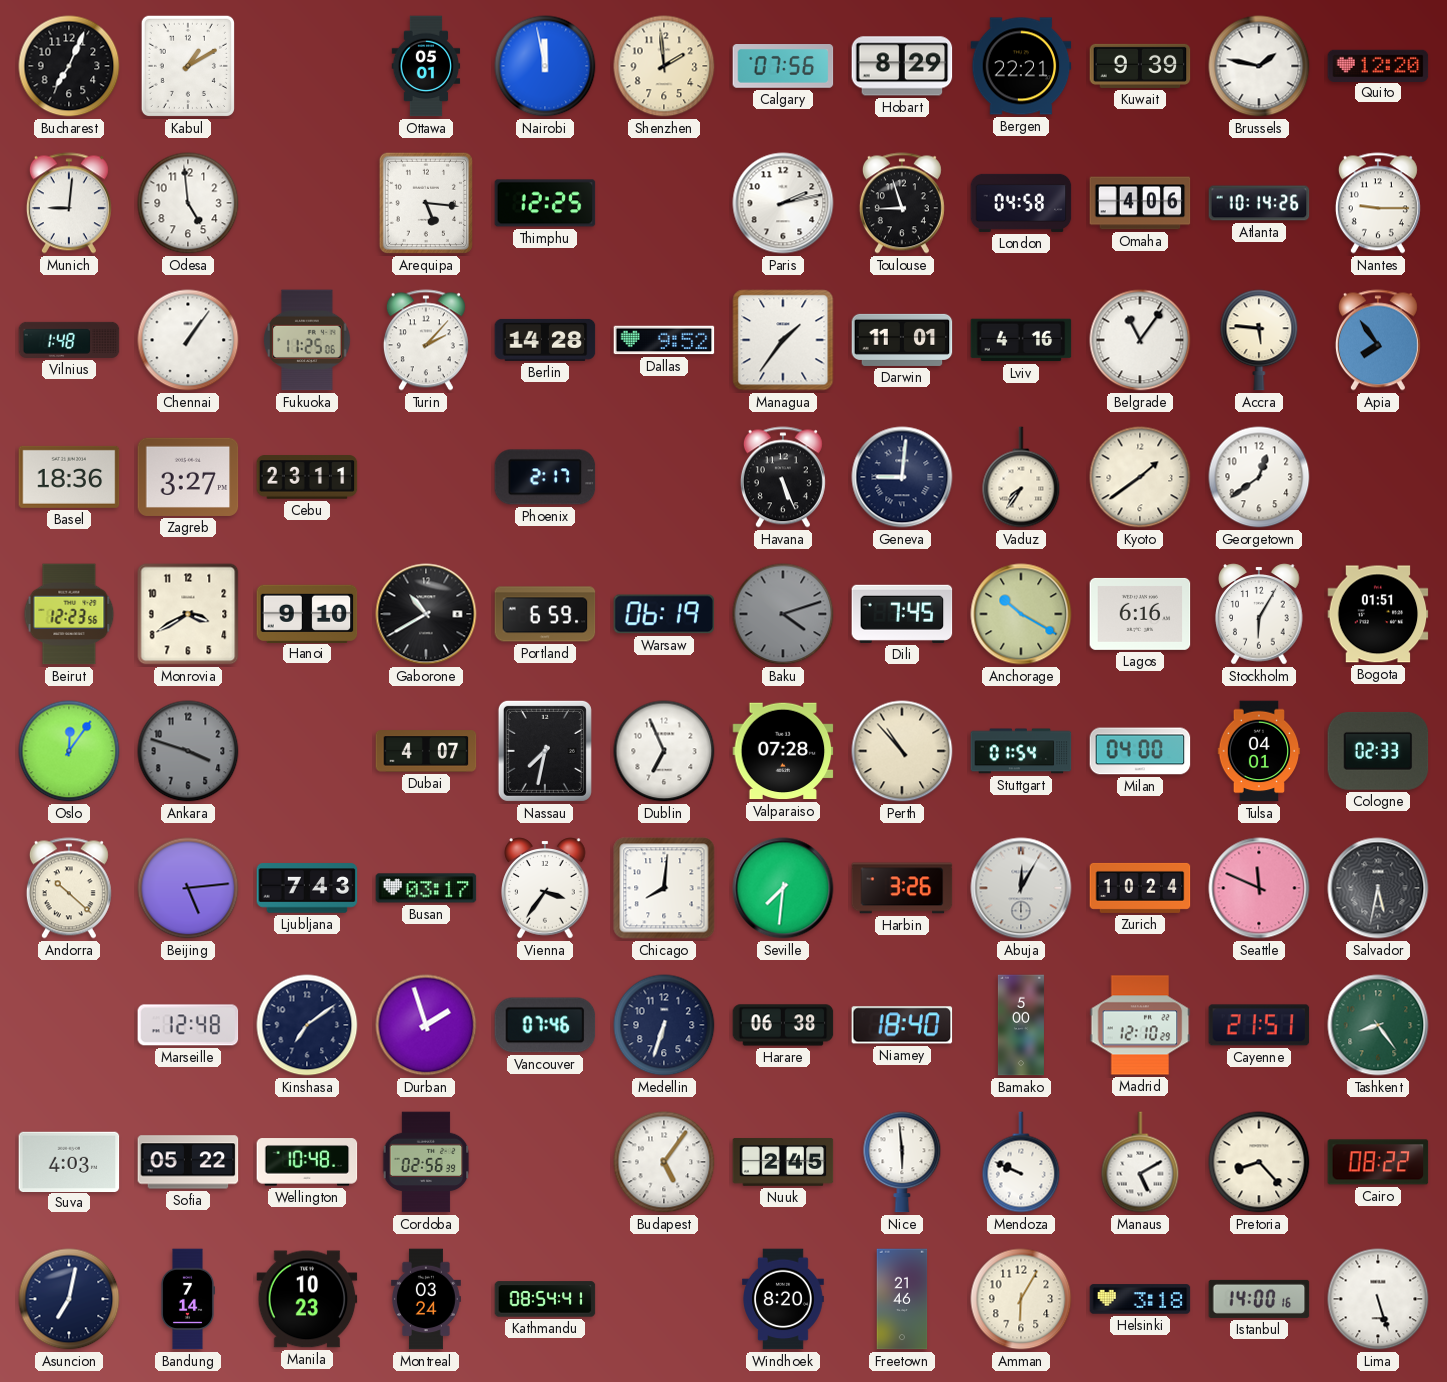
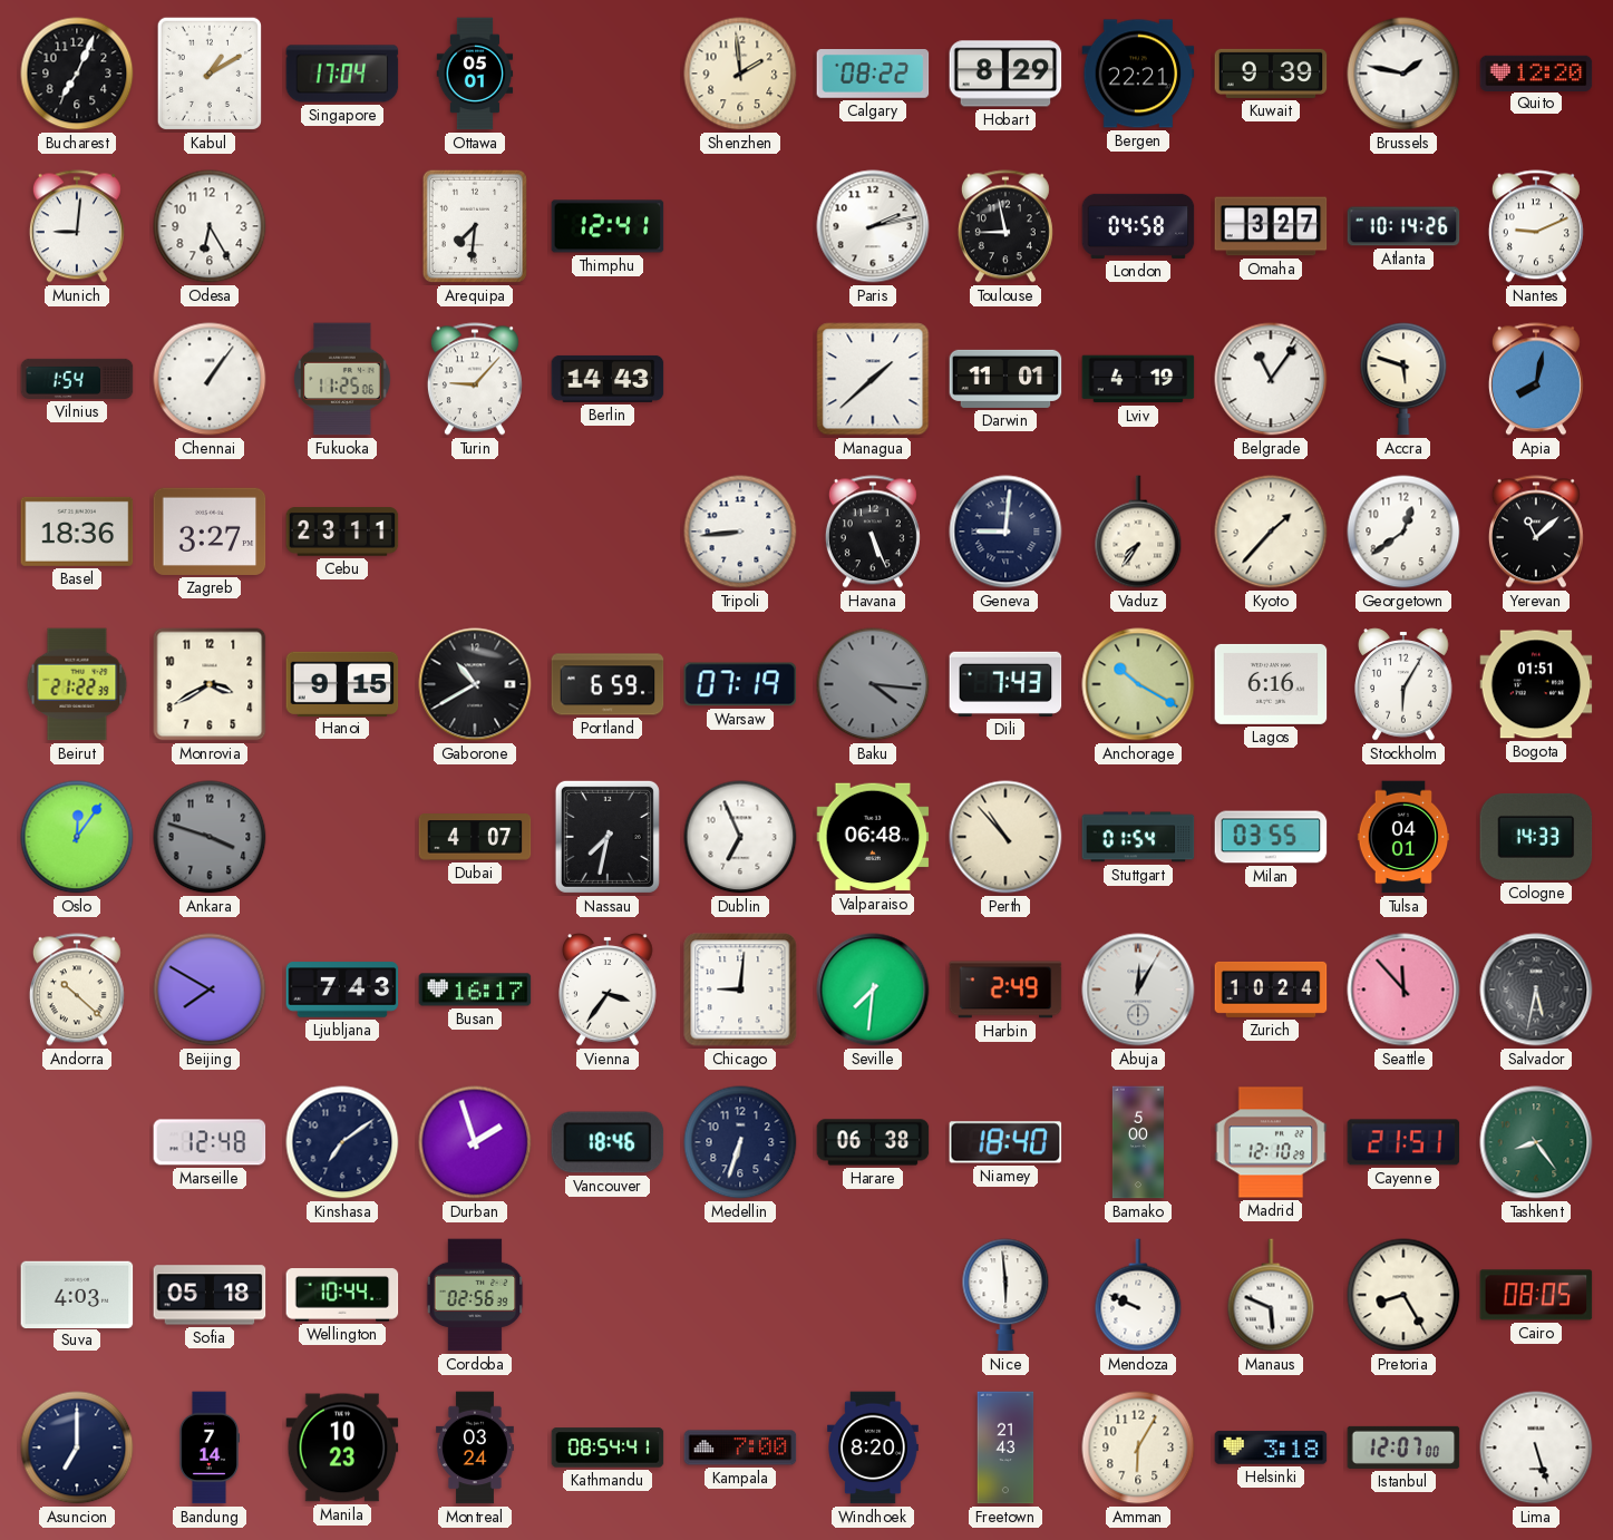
Singapore: none -> 17:04
Nairobi: 11:58 -> none
Calgary: 07:56 -> 08:22
Odesa: 4:59 -> 6:25
Arequipa: 5:16 -> 7:31
Thimphu: 12:25 -> 12:41
Toulouse: 8:57 -> 8:58
Omaha: 4:06 -> 3:27
Nantes: 9:15 -> 9:11
Vilnius: 1:48 -> 1:54
Turin: 2:07 -> 9:07
Berlin: 14:28 -> 14:43
Dallas: 9:52 -> none
Managua: 1:36 -> 1:38
Lviv: 4:16 -> 4:19
Accra: 5:46 -> 5:48
Apia: 7:54 -> 8:02
Phoenix: 2:17 -> none
Tripoli: none -> 8:44
Kyoto: 1:39 -> 1:37
Yerevan: none -> 11:08
Beirut: 12:23 -> 21:22
Hanoi: 9:10 -> 9:15
Warsaw: 06:19 -> 07:19
Baku: 4:12 -> 4:16
Dili: 7:45 -> 7:43
Valparaiso: 07:28 -> 06:48
Milan: 04:00 -> 03:55
Cologne: 02:33 -> 14:33
Beijing: 5:14 -> 7:50
Busan: 03:17 -> 16:17
Chicago: 8:01 -> 9:01
Harbin: 3:26 -> 2:49
Seattle: 11:49 -> 11:53
Vancouver: 07:46 -> 18:46
Sofia: 05:22 -> 05:18
Wellington: 10:48 -> 10:44
Budapest: 5:06 -> none
Nuuk: 2:45 -> none
Manaus: 5:10 -> 5:49
Pretoria: 8:23 -> 8:25
Cairo: 08:22 -> 08:05
Asuncion: 7:02 -> 7:00
Kampala: none -> 7:00
Freetown: 21:46 -> 21:43
Istanbul: 14:00 -> 12:07
